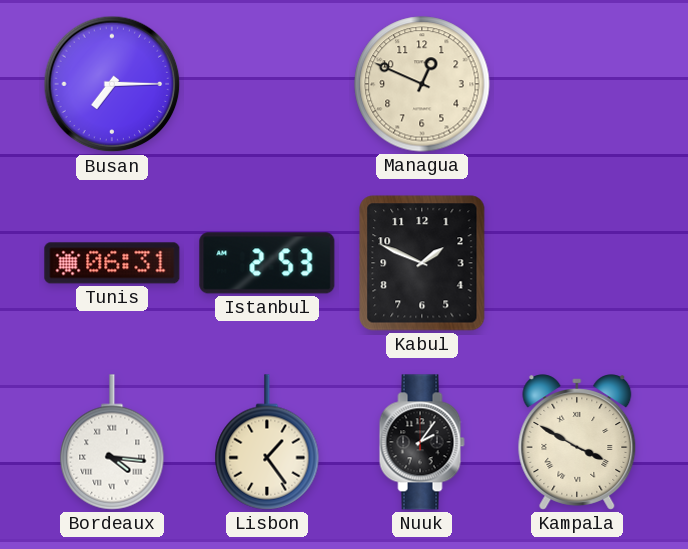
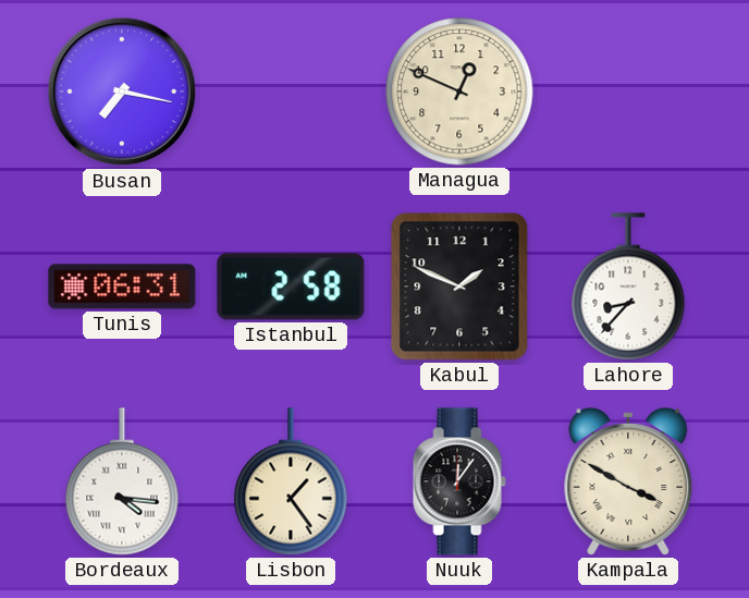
Busan: 7:15 -> 7:17
Istanbul: 2:53 -> 2:58
Lahore: none -> 8:37
Nuuk: 2:06 -> 12:06
